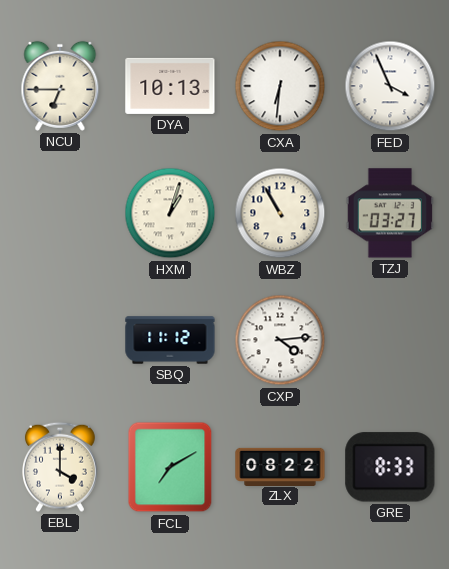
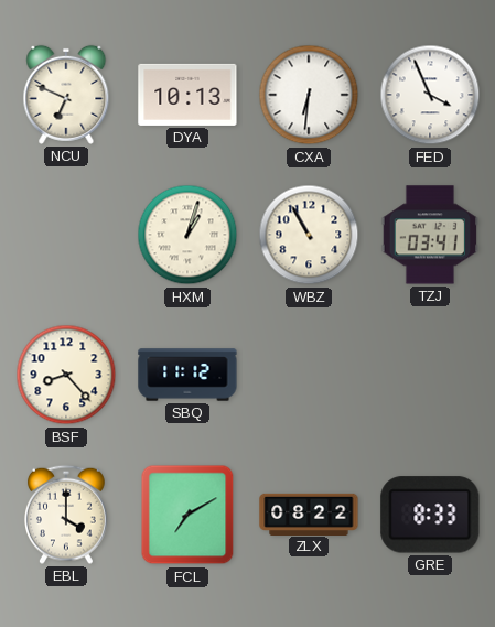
NCU: 6:45 -> 6:49
TZJ: 03:27 -> 03:41
BSF: none -> 8:23
CXP: 4:14 -> none
